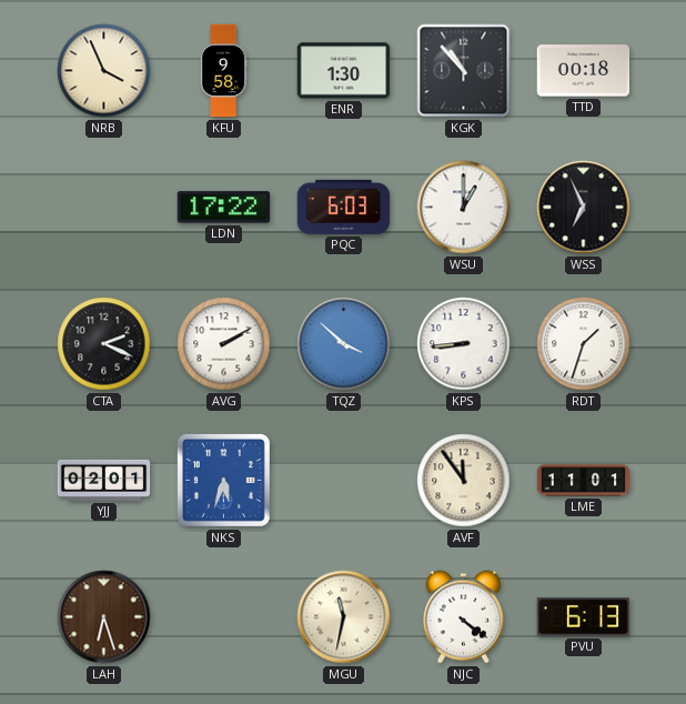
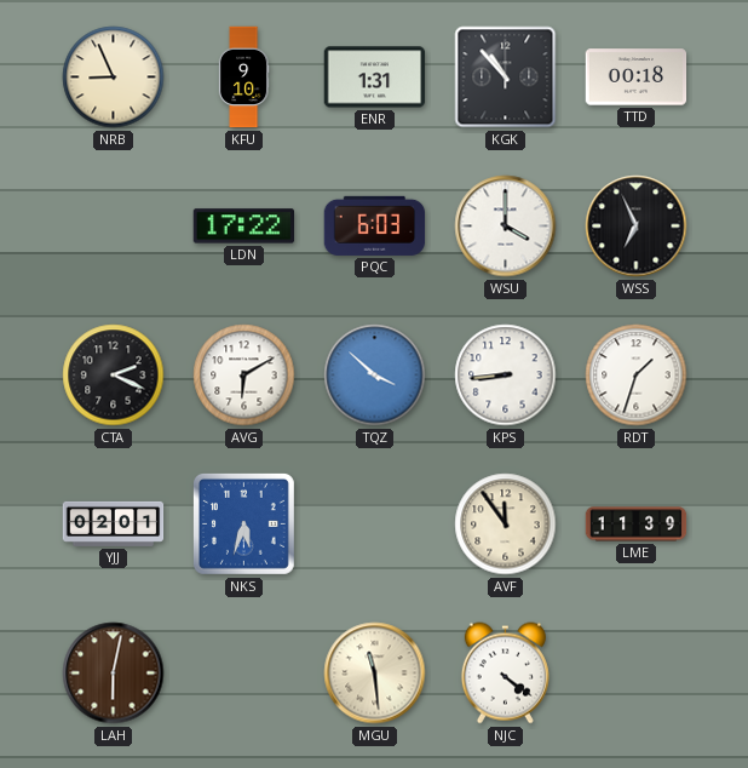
NRB: 3:56 -> 8:56
KFU: 9:58 -> 9:10
ENR: 1:30 -> 1:31
WSU: 1:00 -> 4:00
AVG: 2:10 -> 6:10
LME: 11:01 -> 11:39
LAH: 6:27 -> 6:02
MGU: 11:32 -> 11:29
PVU: 6:13 -> none
